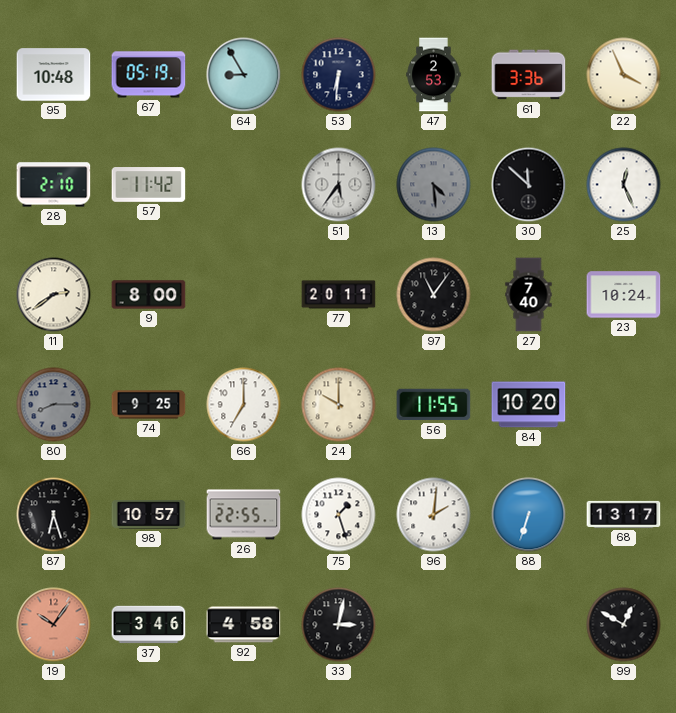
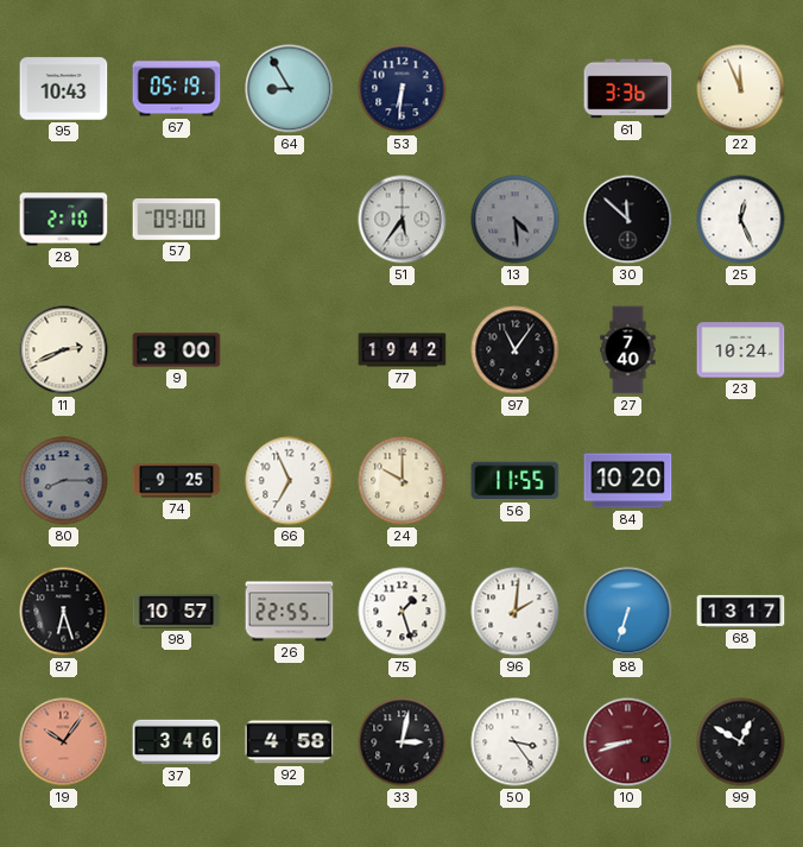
95: 10:48 -> 10:43
47: 2:53 -> none
22: 3:56 -> 11:56
57: 11:42 -> 09:00
11: 2:39 -> 2:41
77: 20:11 -> 19:42
66: 7:00 -> 6:56
50: none -> 3:24
10: none -> 8:42
